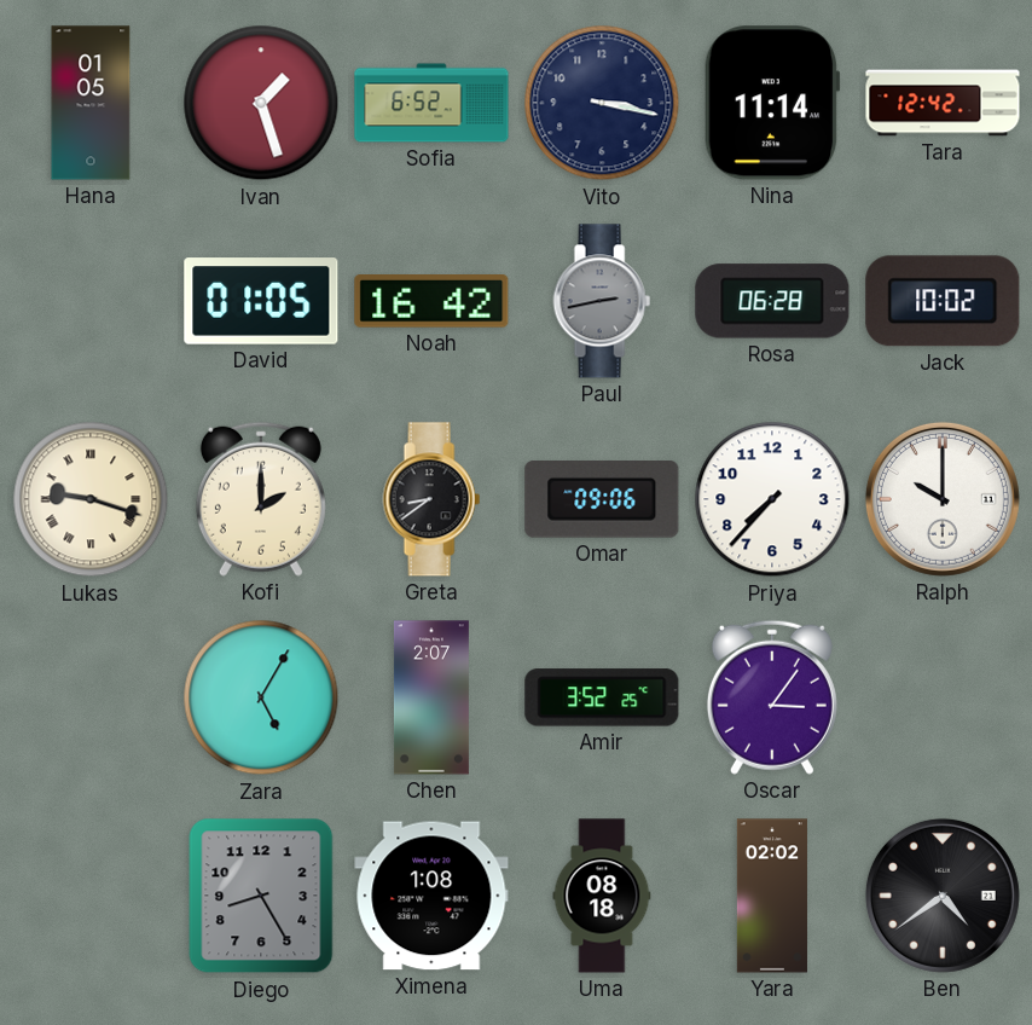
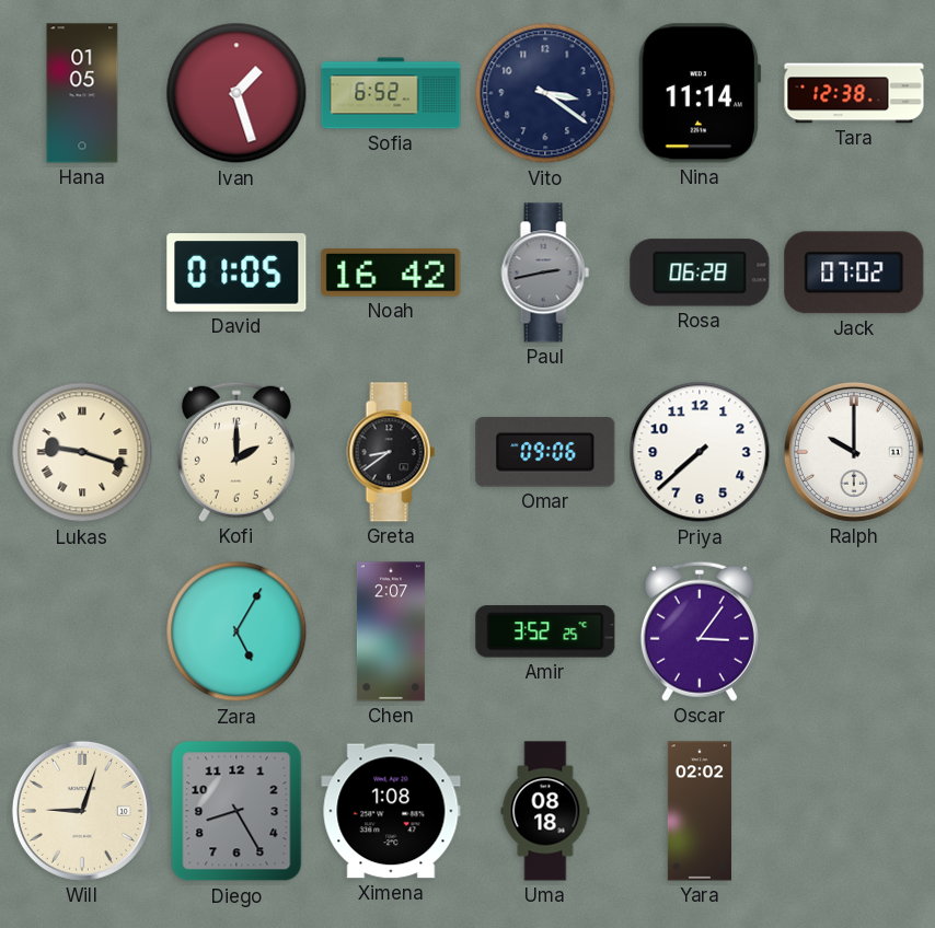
Vito: 3:17 -> 3:21
Tara: 12:42 -> 12:38
Jack: 10:02 -> 07:02
Priya: 7:37 -> 7:38
Will: none -> 9:03
Ben: 4:39 -> none
